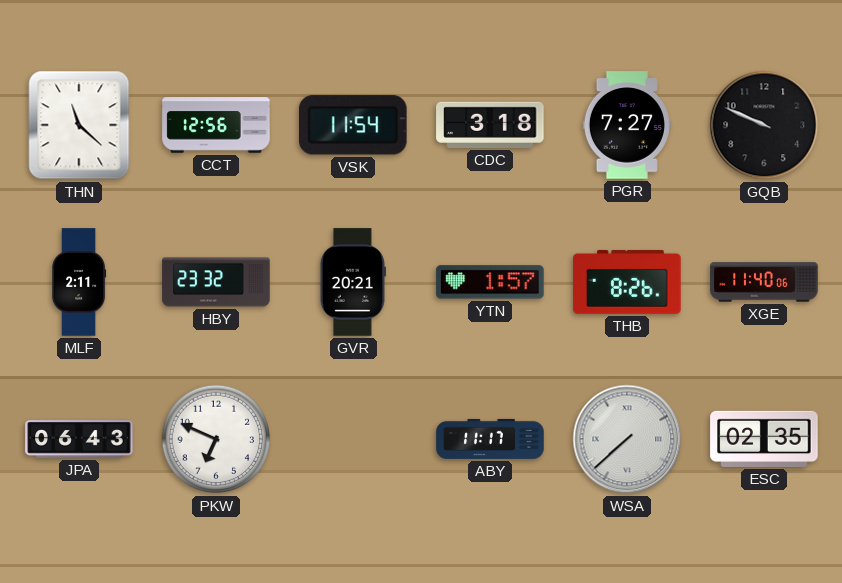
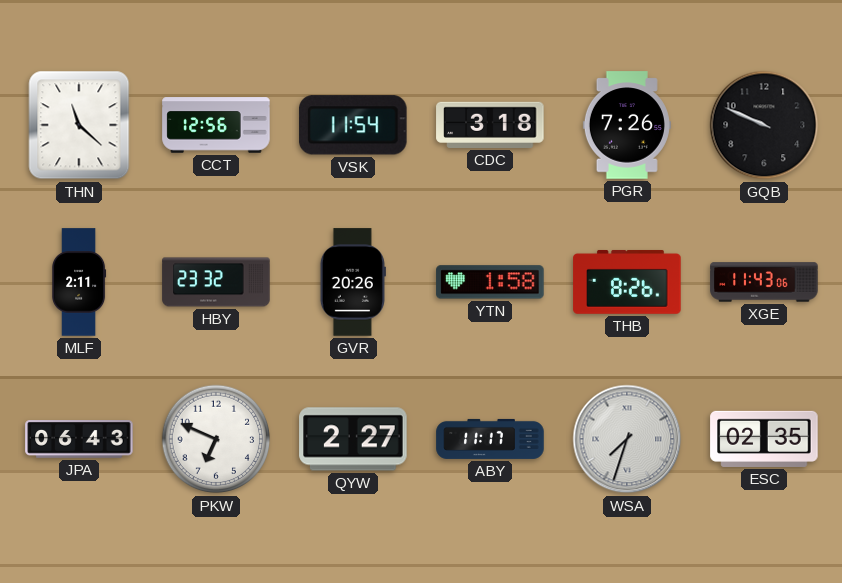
PGR: 7:27 -> 7:26
GVR: 20:21 -> 20:26
YTN: 1:57 -> 1:58
XGE: 11:40 -> 11:43
QYW: none -> 2:27
WSA: 7:38 -> 7:33
